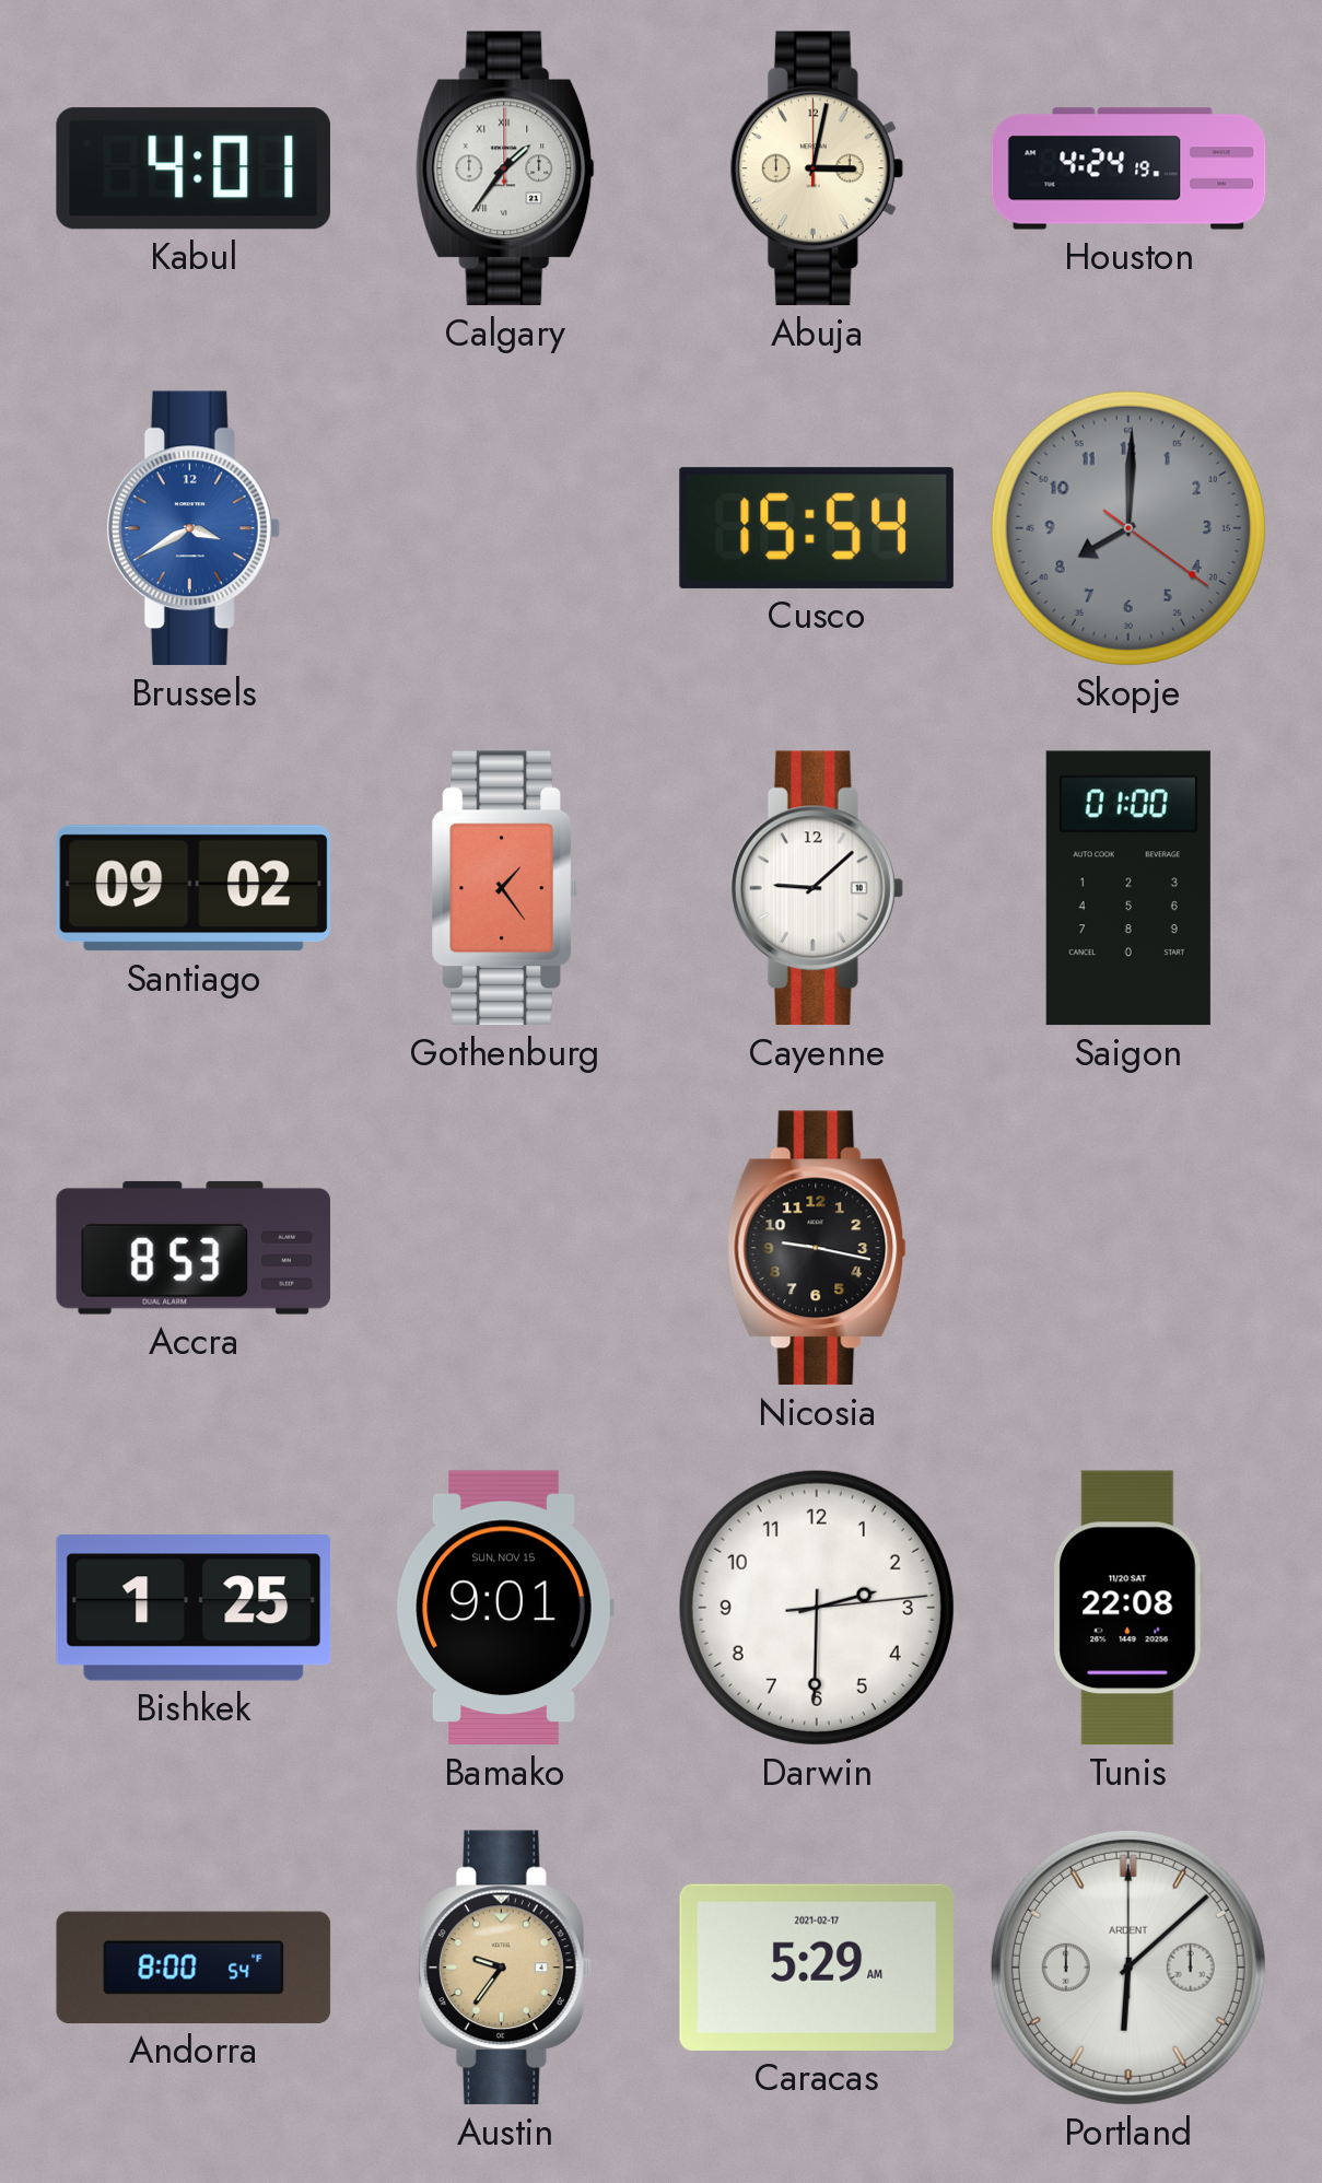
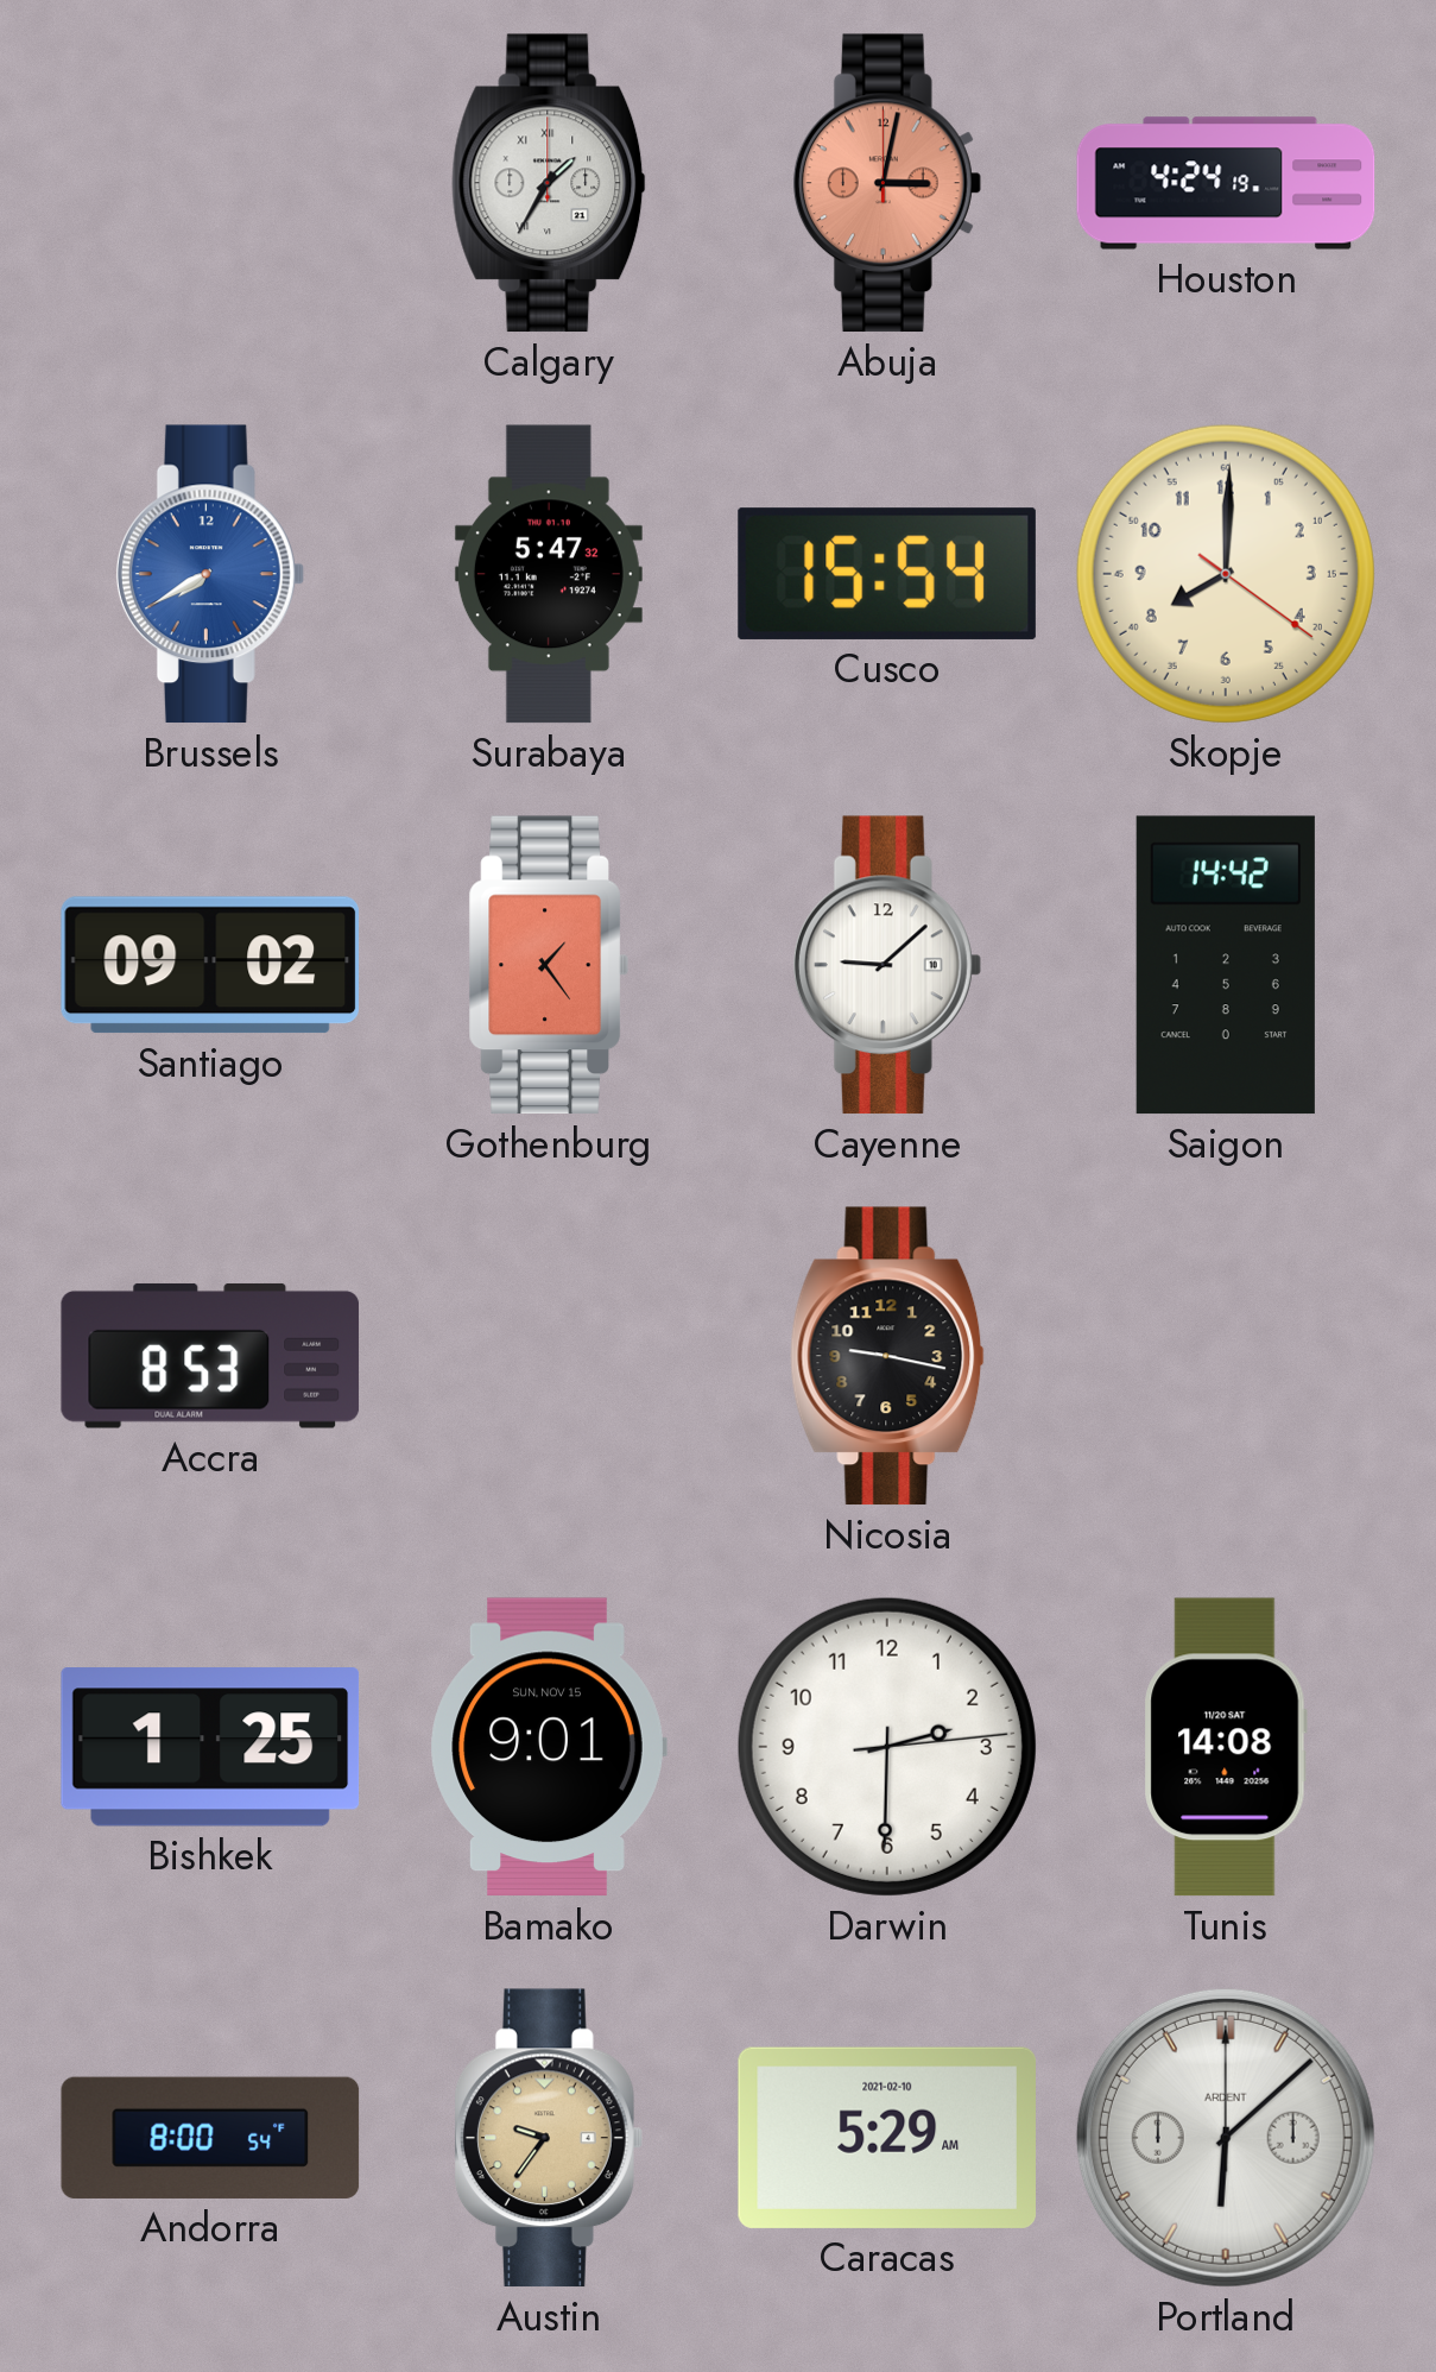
Kabul: 4:01 -> none
Calgary: 1:36 -> 1:35
Abuja dial: cream -> salmon
Brussels: 3:40 -> 7:40
Surabaya: none -> 5:47
Skopje dial: grey -> cream
Saigon: 01:00 -> 14:42
Tunis: 22:08 -> 14:08
Caracas date: 2021-02-17 -> 2021-02-10
